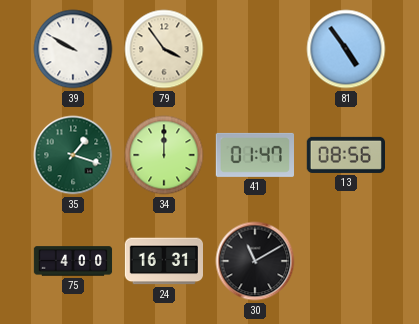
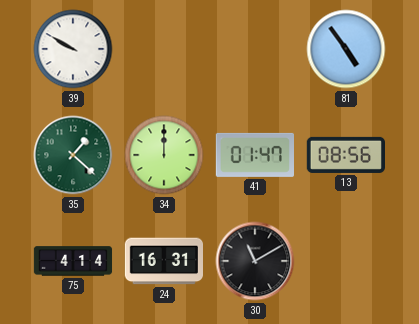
79: 3:54 -> none
35: 1:18 -> 1:22
75: 4:00 -> 4:14
